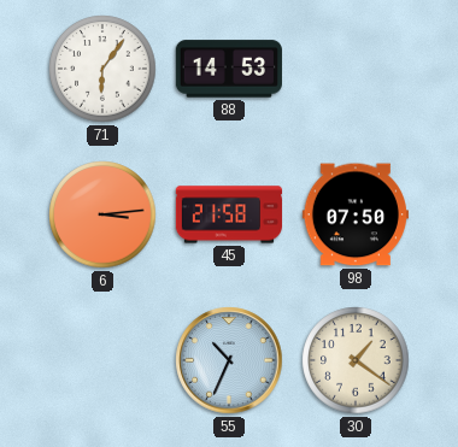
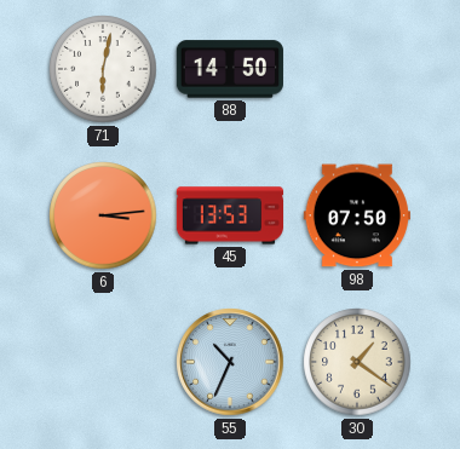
71: 6:06 -> 6:02
88: 14:53 -> 14:50
45: 21:58 -> 13:53
